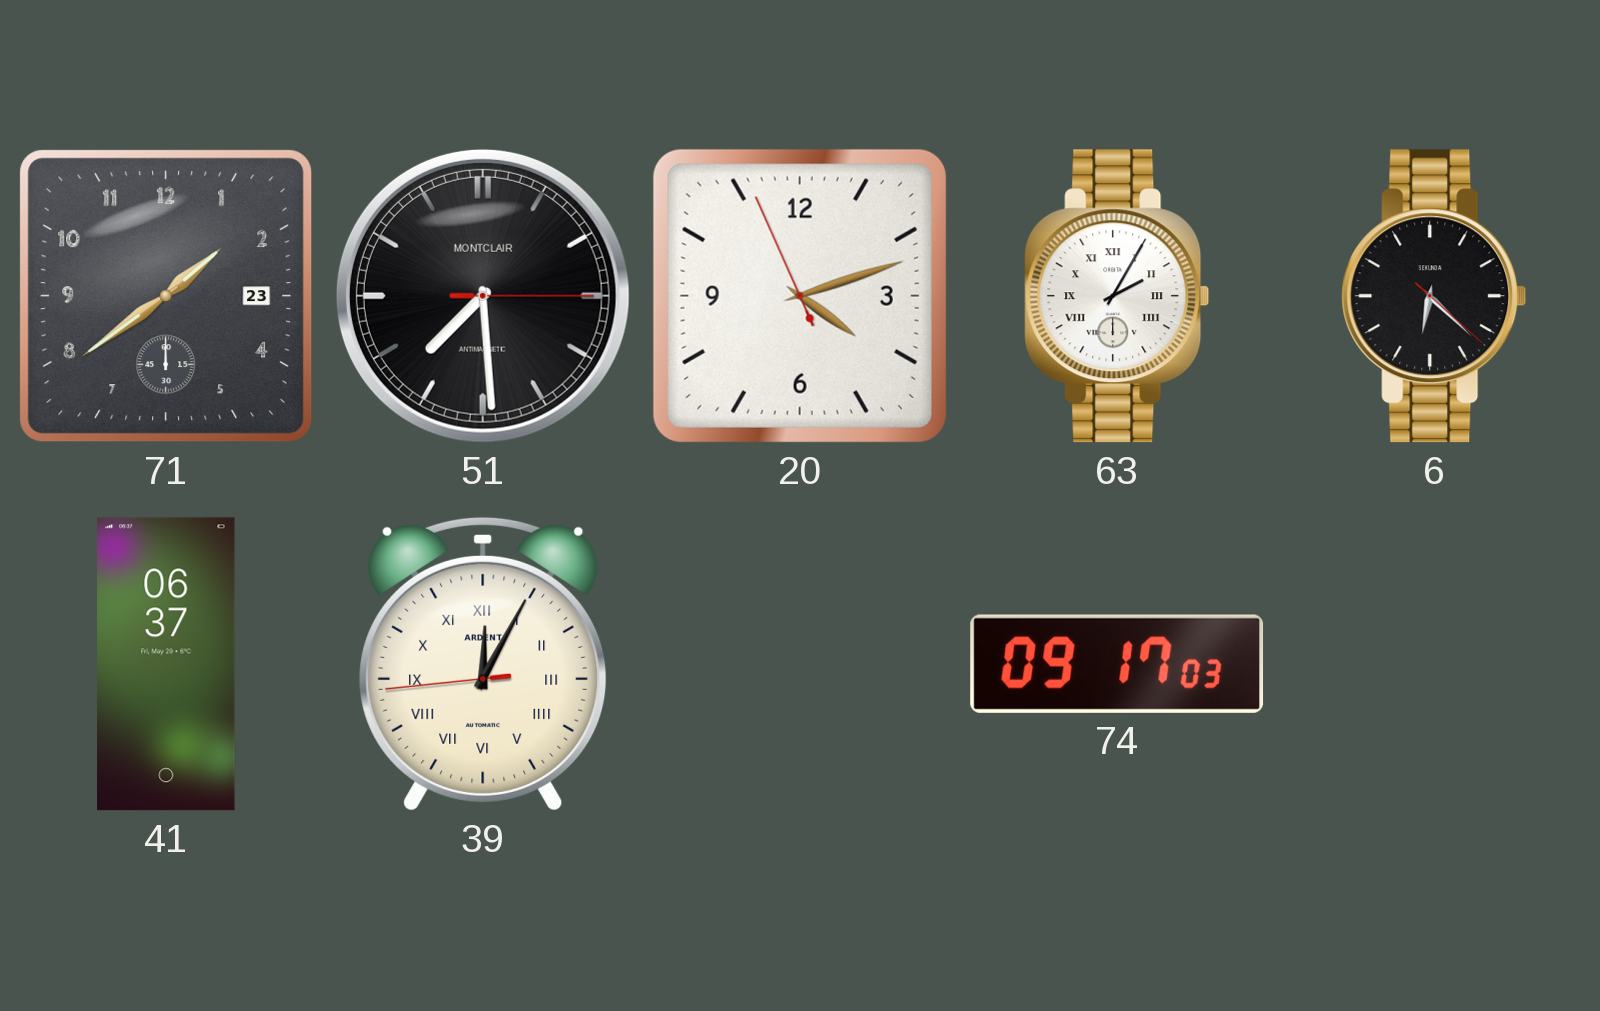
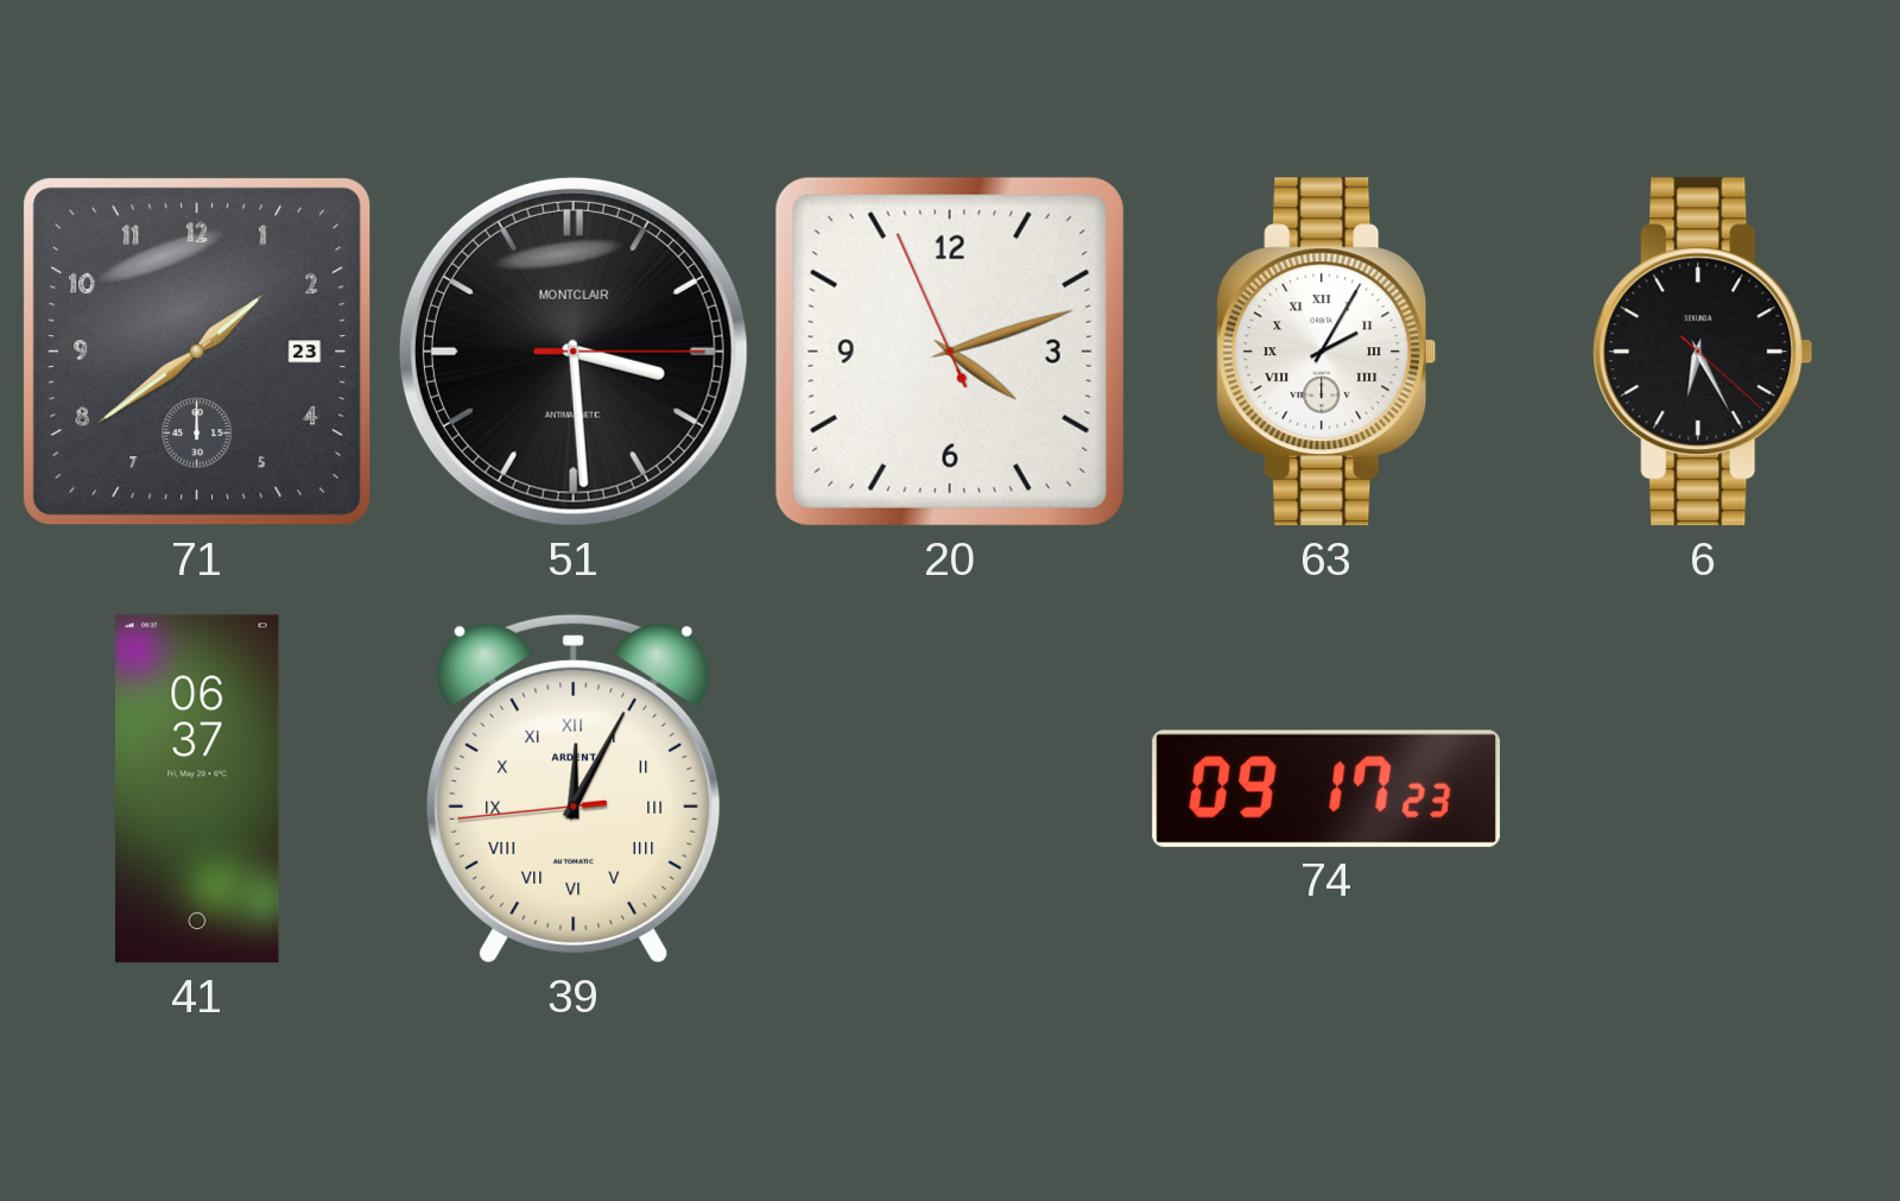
51: 7:29 -> 3:29
6: 6:22 -> 6:25
74: 09:17:03 -> 09:17:23
